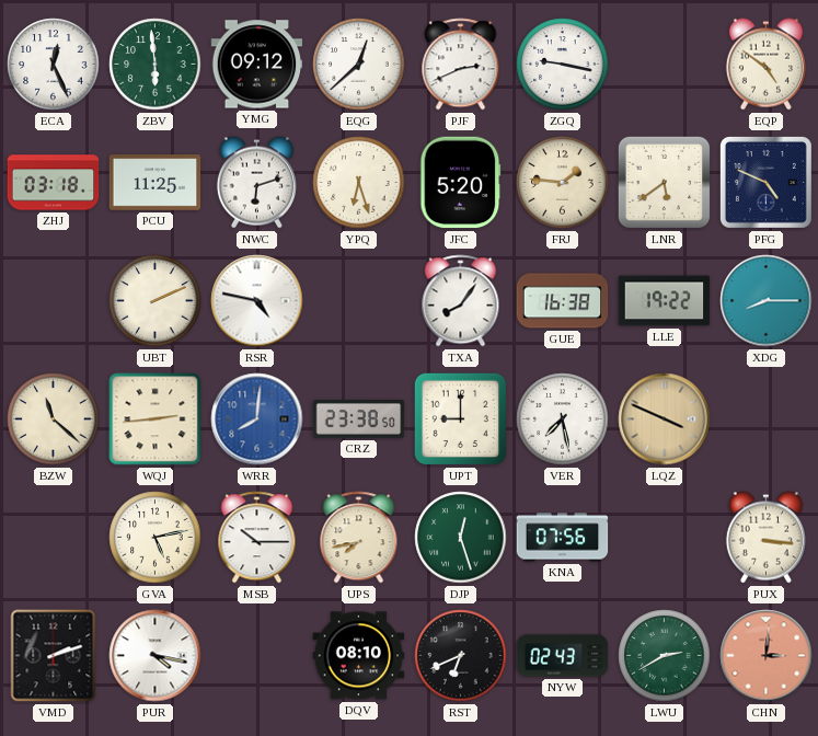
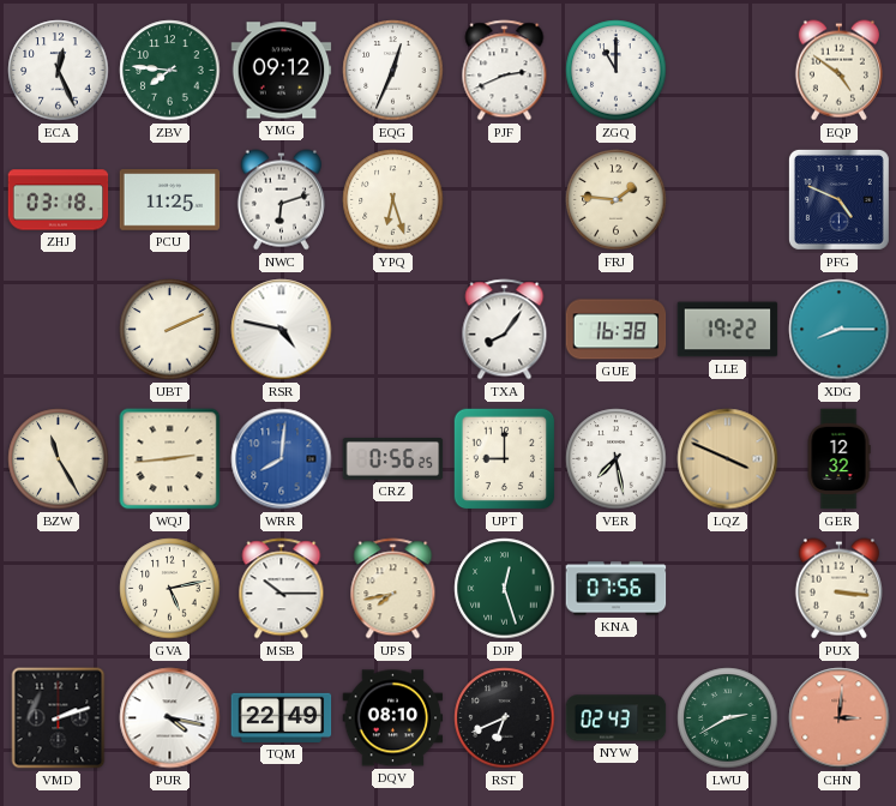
ZBV: 5:59 -> 7:46
EQG: 12:38 -> 12:34
ZGQ: 9:17 -> 11:00
JFC: 5:20 -> none
LNR: 5:39 -> none
BZW: 11:22 -> 11:25
CRZ: 23:38 -> 0:56
GER: none -> 12:32
TQM: none -> 22:49
